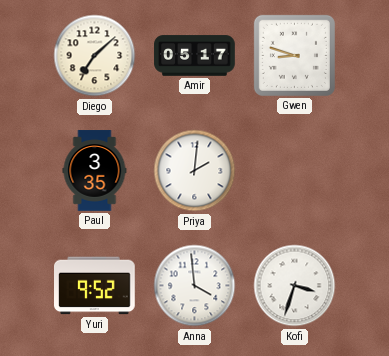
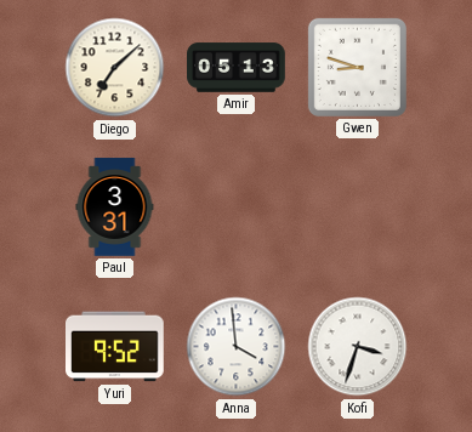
Amir: 05:17 -> 05:13
Paul: 3:35 -> 3:31
Priya: 2:01 -> none
